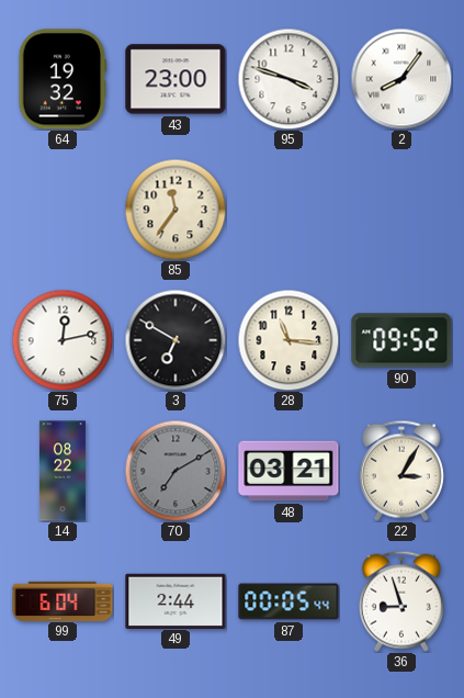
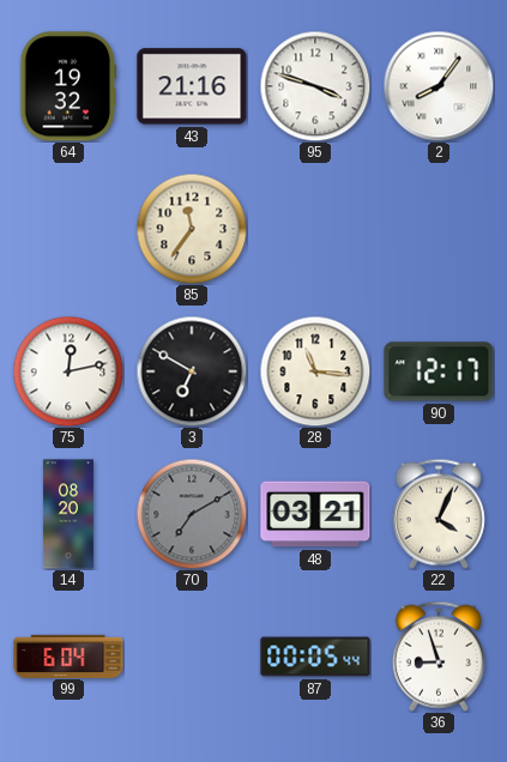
43: 23:00 -> 21:16
90: 09:52 -> 12:17
14: 08:22 -> 08:20
22: 3:05 -> 4:04
49: 2:44 -> none
